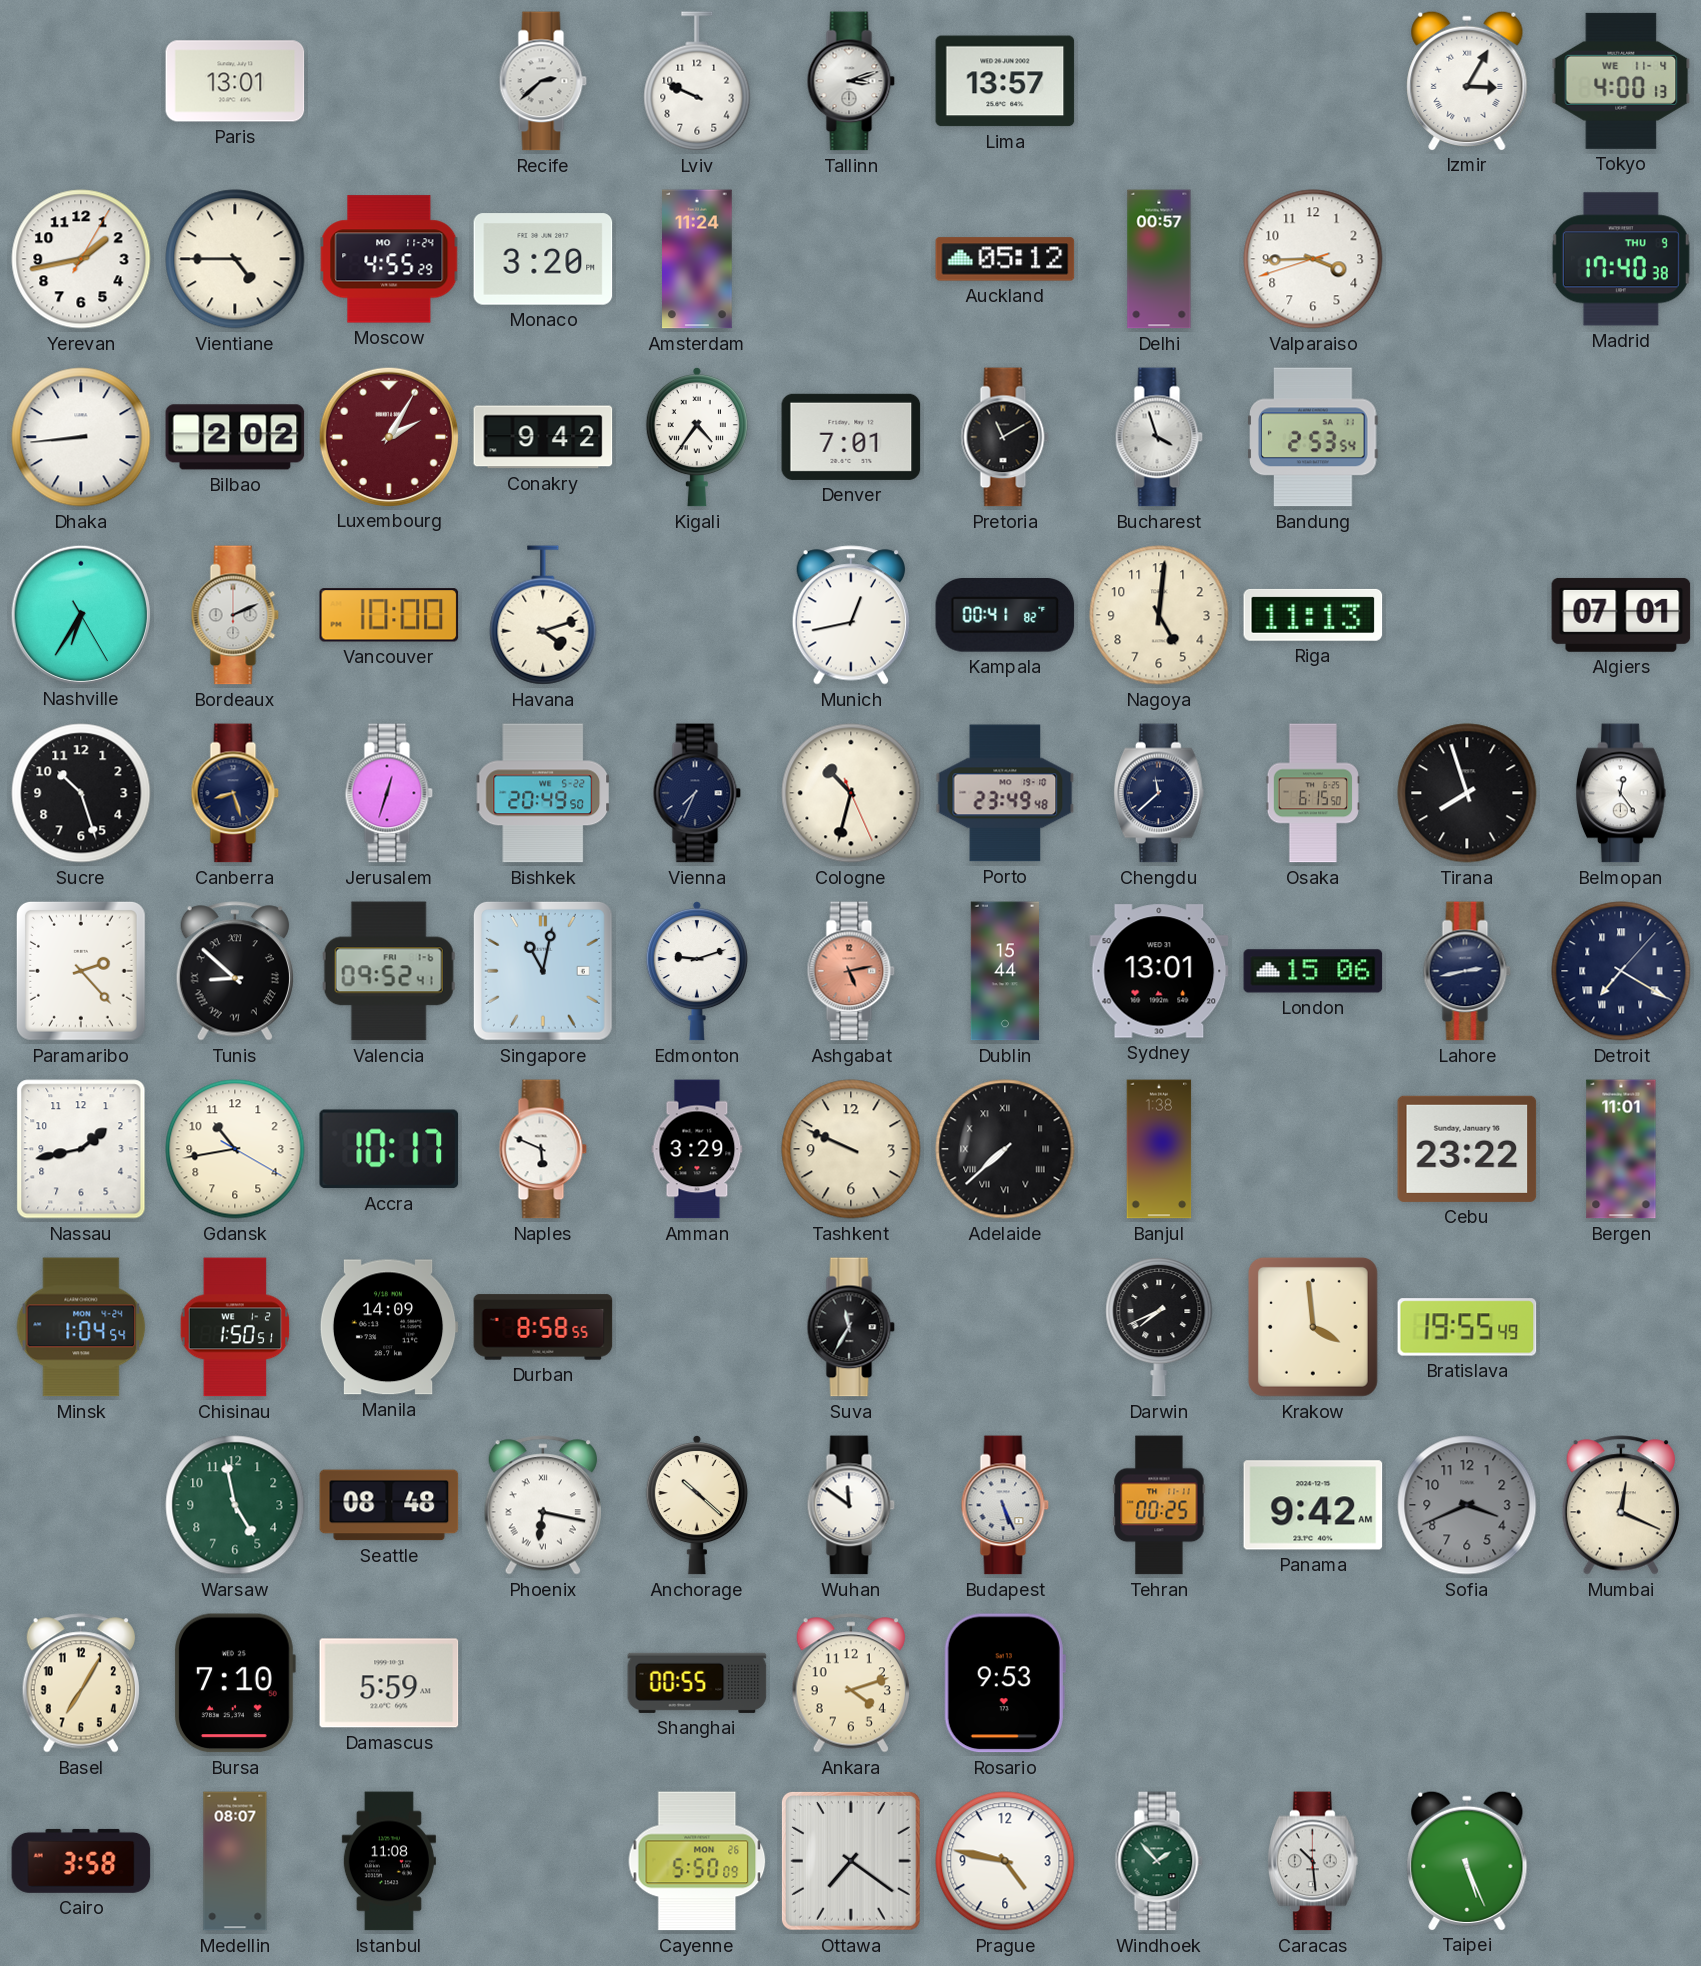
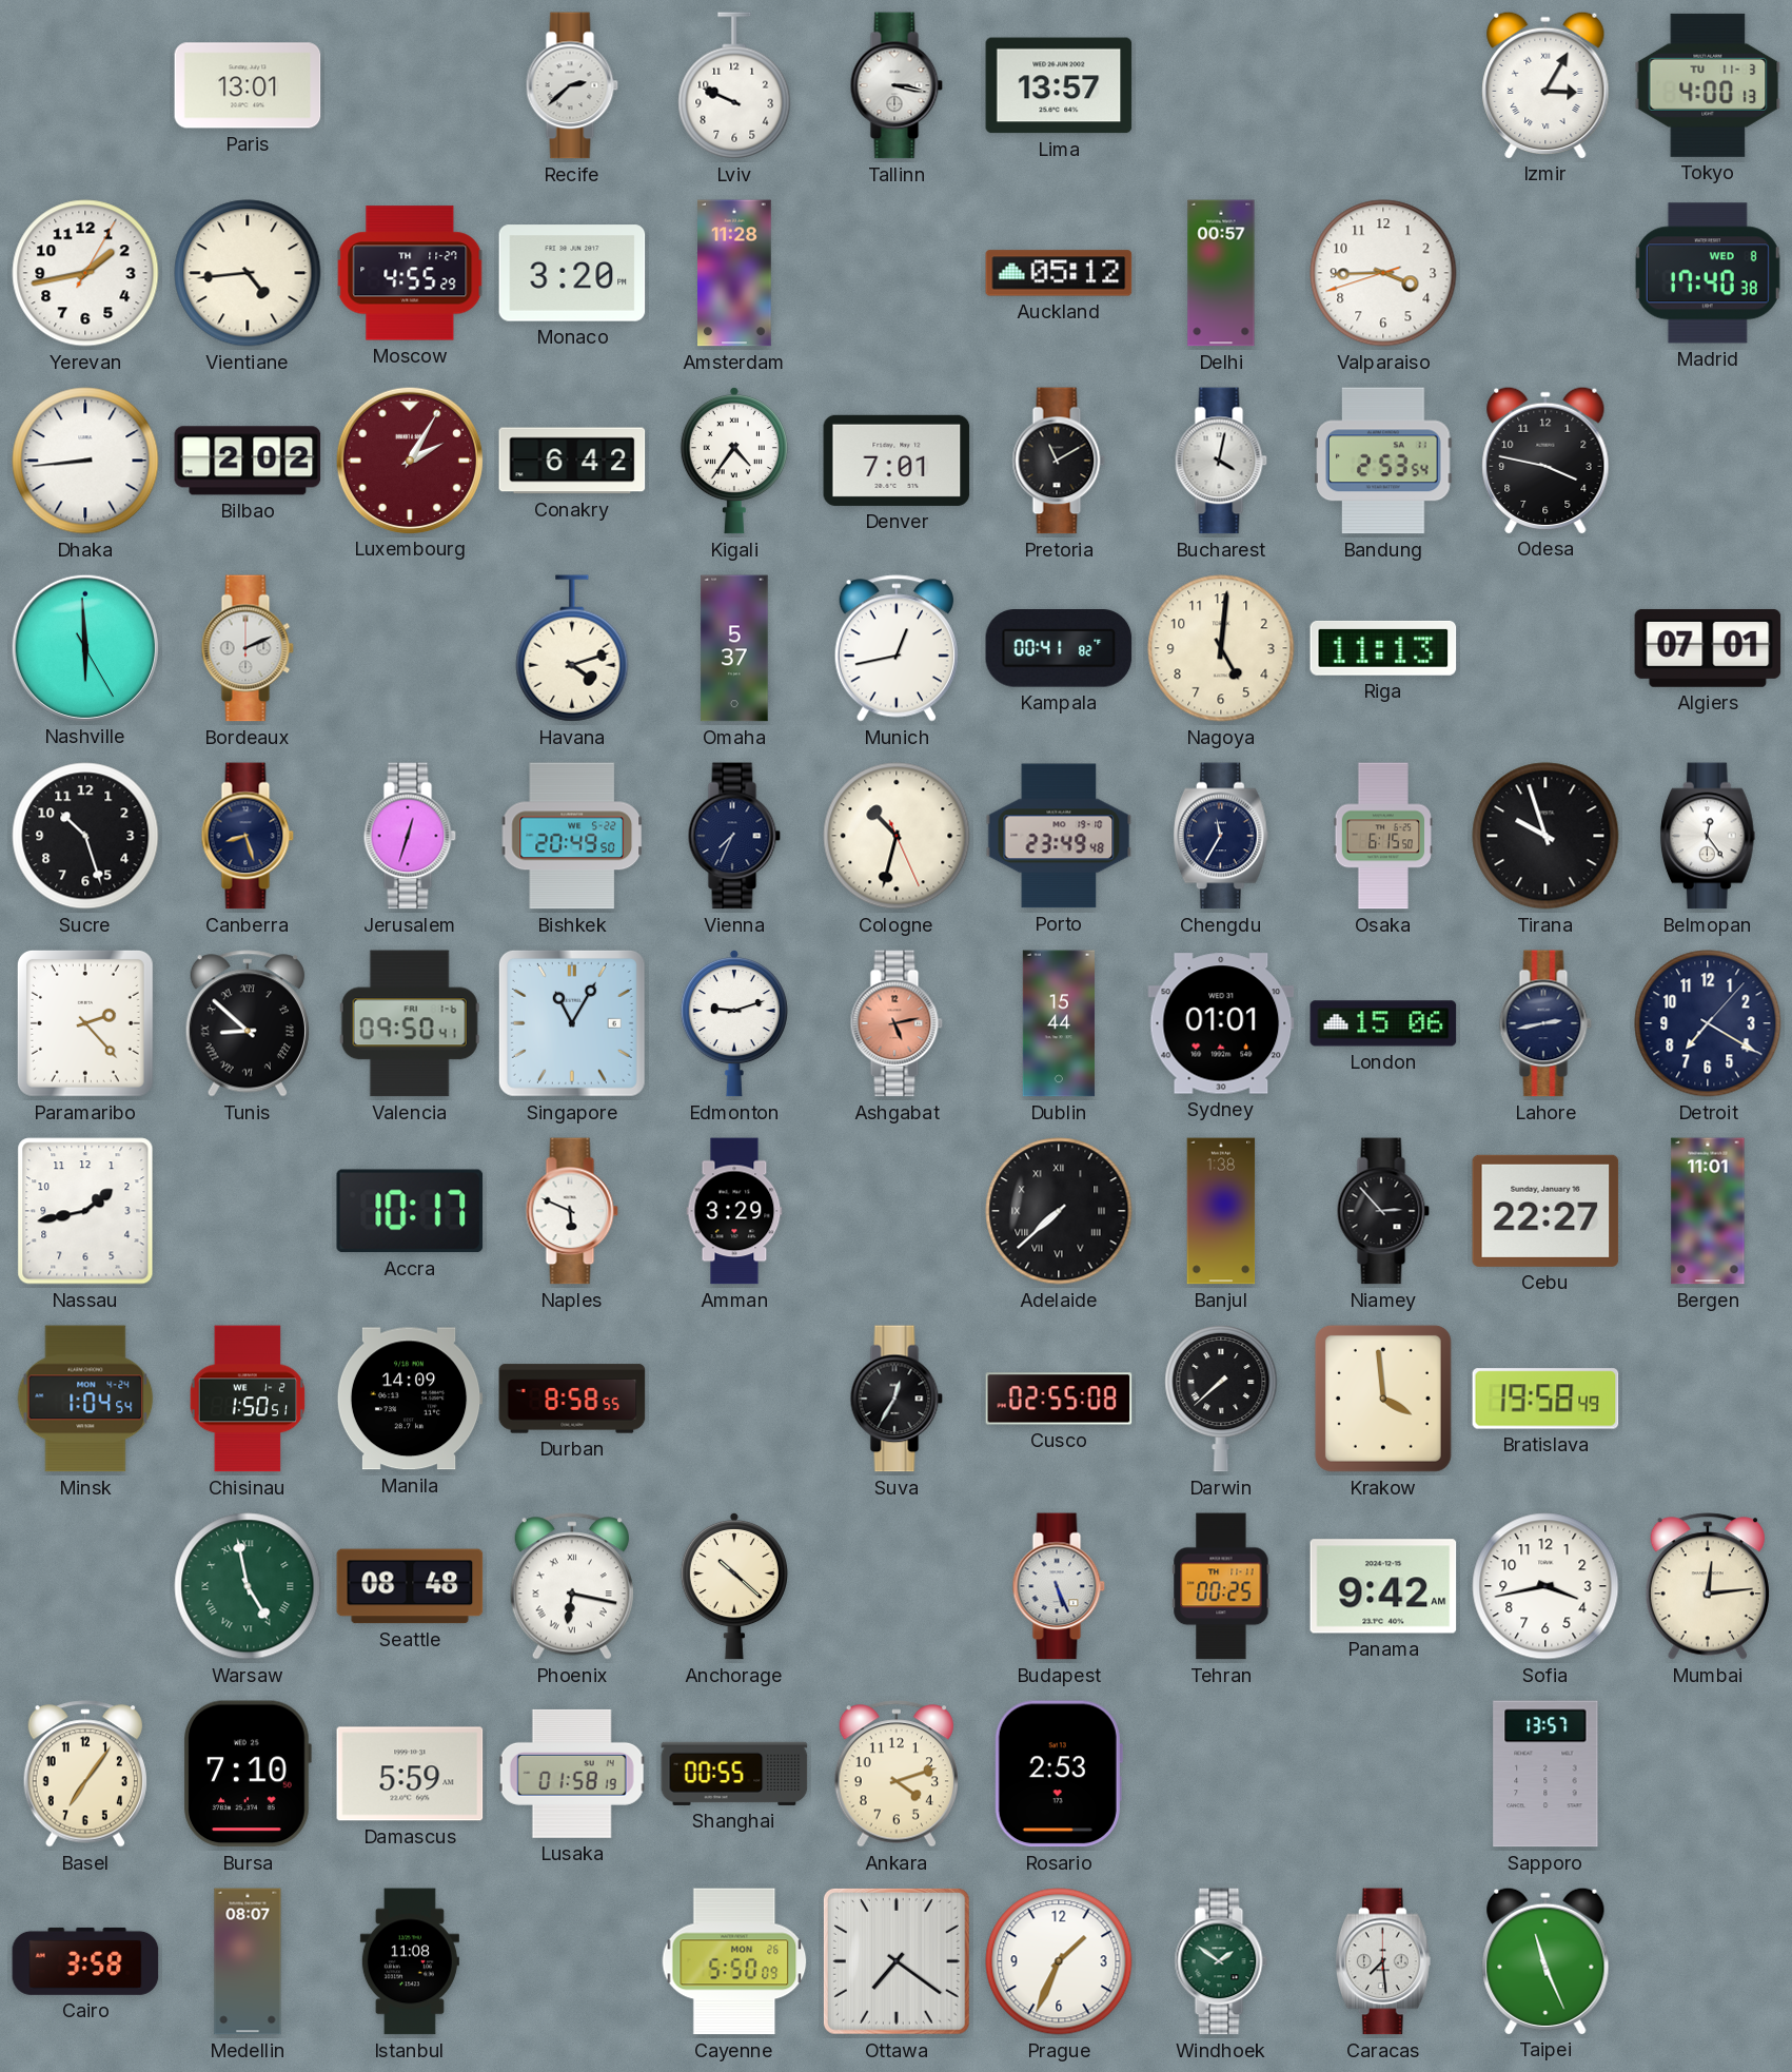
Tallinn: 3:12 -> 3:17
Tokyo date: WE 11-4 -> TU 11-3
Vientiane: 4:45 -> 4:44
Moscow date: MO 11-24 -> TH 11-27
Amsterdam: 11:24 -> 11:28
Madrid date: THU 9 -> WED 8
Conakry: 9:42 -> 6:42
Bucharest: 3:57 -> 4:02
Odesa: none -> 3:47
Nashville: 6:35 -> 5:59
Vancouver: 10:00 -> none
Omaha: none -> 5:37
Chengdu: 11:38 -> 11:35
Tirana: 7:57 -> 9:57
Valencia: 09:52 -> 09:50
Singapore: 11:02 -> 11:05
Sydney: 13:01 -> 01:01
Detroit numerals: Roman -> Arabic
Gdansk: 10:43 -> none
Tashkent: 9:49 -> none
Niamey: none -> 2:53
Cebu: 23:22 -> 22:27
Suva: 11:35 -> 12:35
Cusco: none -> 02:55
Darwin: 7:41 -> 7:38
Bratislava: 19:55 -> 19:58
Warsaw numerals: Arabic -> Roman
Wuhan: 11:51 -> none
Sofia: 3:41 -> 3:43
Sofia dial: grey -> white
Mumbai: 12:19 -> 12:14
Basel: 7:05 -> 7:06
Lusaka: none -> 01:58
Rosario: 9:53 -> 2:53
Sapporo: none -> 13:57
Prague: 4:47 -> 1:34
Windhoek: 1:53 -> 1:51
Caracas: 10:29 -> 7:29
Taipei: 5:26 -> 11:26
